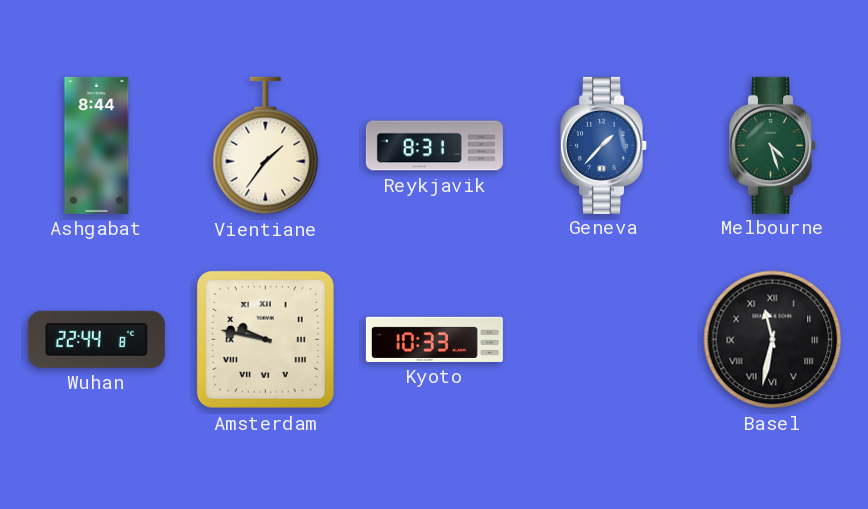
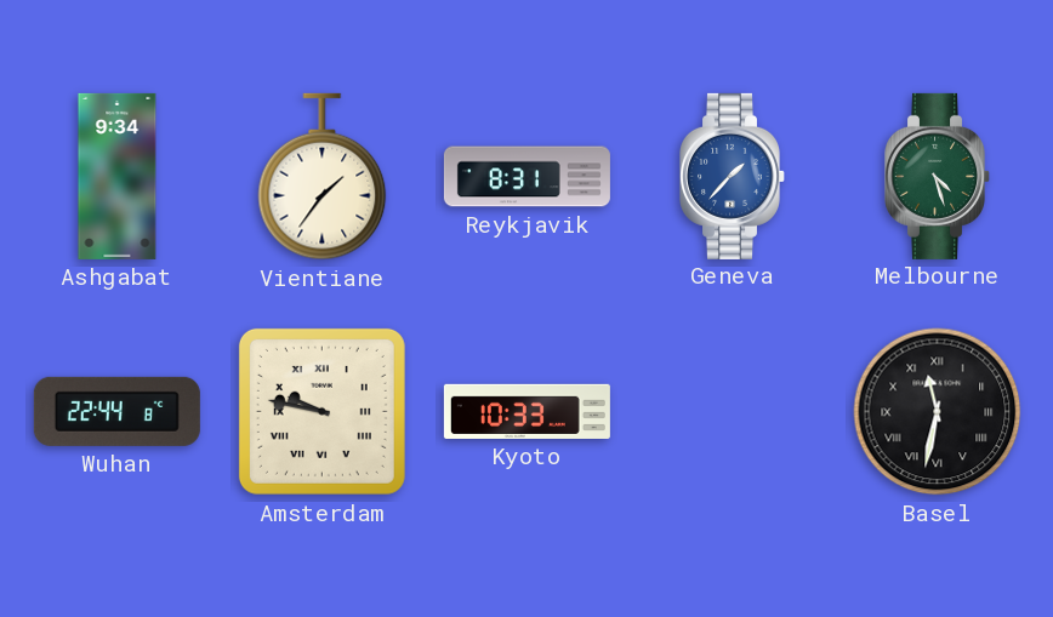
Ashgabat: 8:44 -> 9:34
